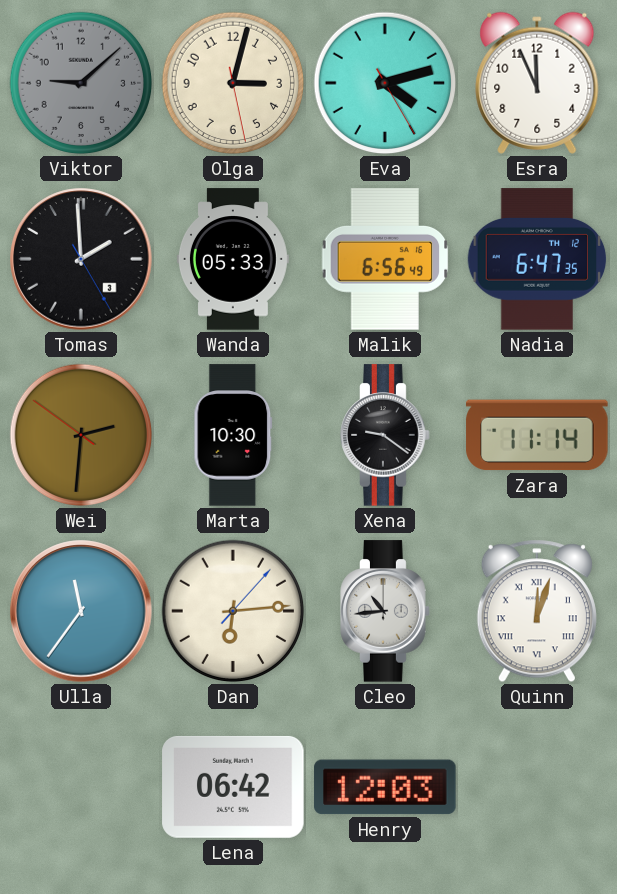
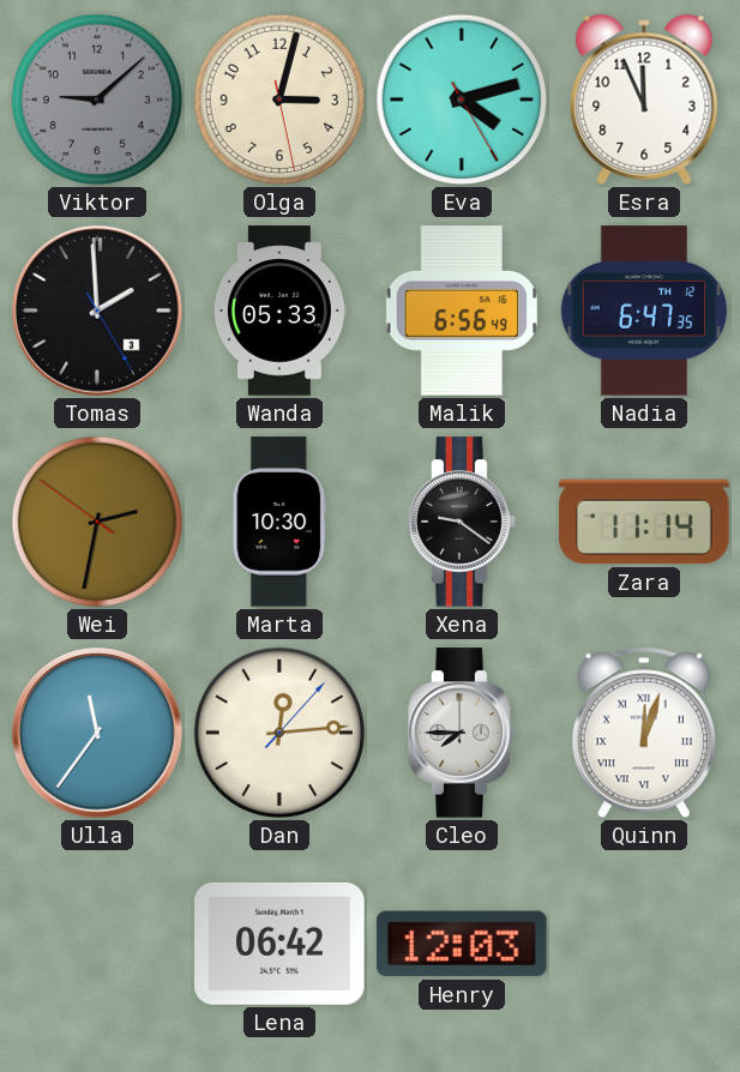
Wei: 2:30 -> 2:31
Dan: 6:14 -> 12:14
Cleo: 10:44 -> 7:45
